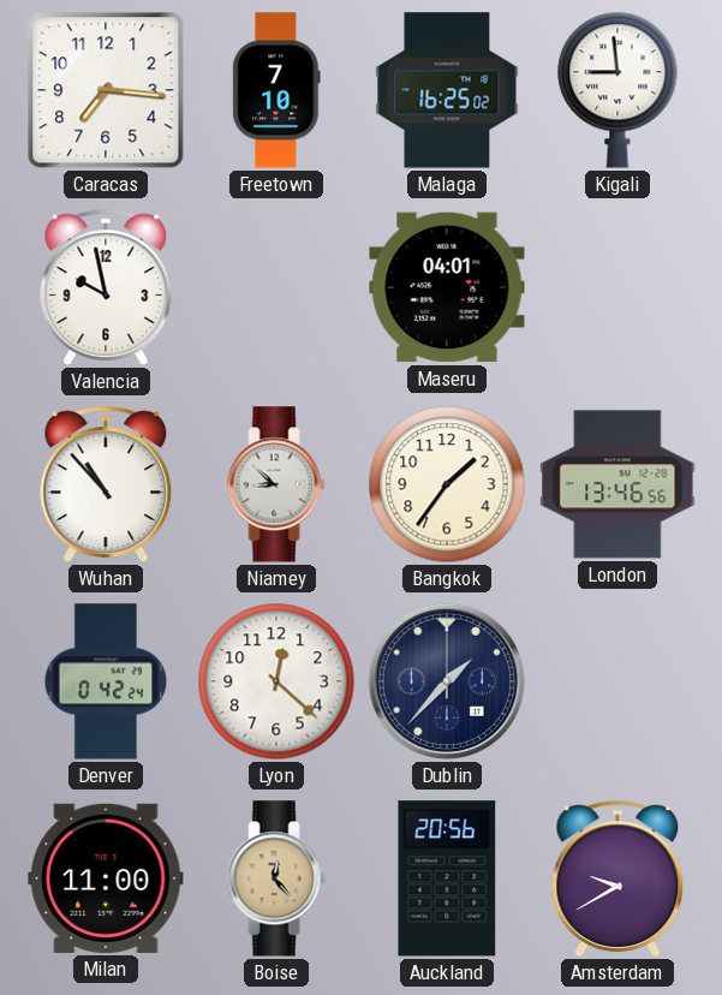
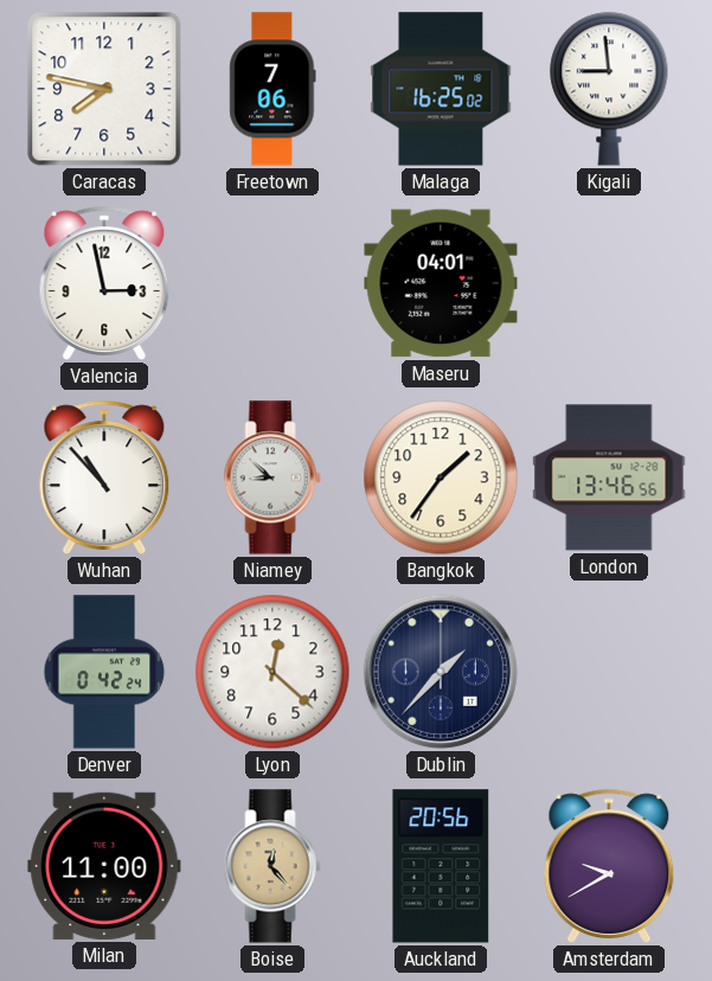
Caracas: 7:16 -> 7:47
Freetown: 7:10 -> 7:06
Valencia: 9:58 -> 2:58
